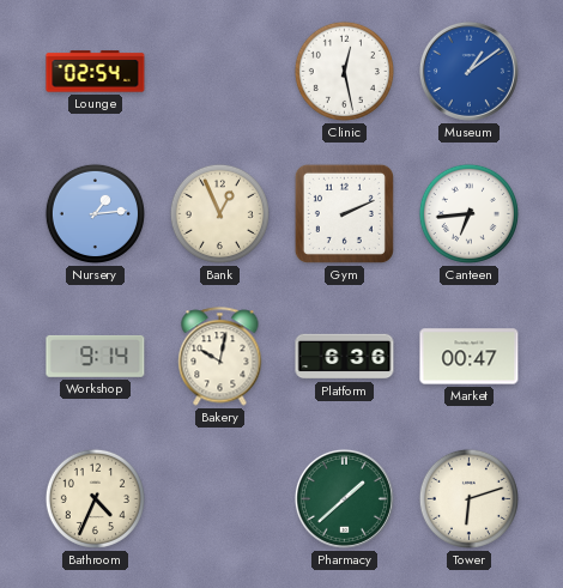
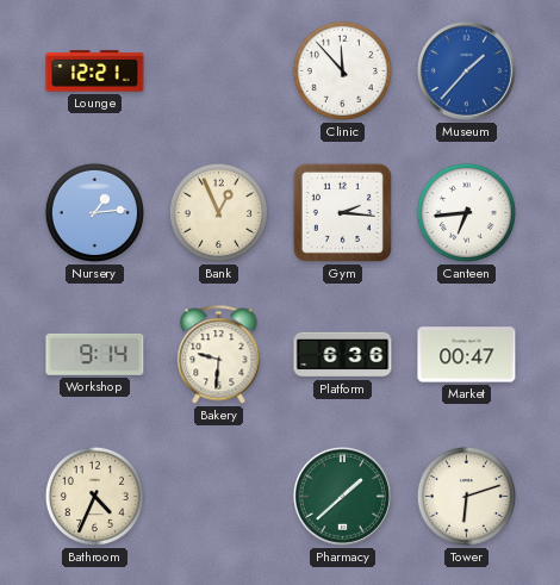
Lounge: 02:54 -> 12:21
Clinic: 12:28 -> 11:53
Museum: 1:09 -> 1:37
Gym: 2:11 -> 2:16
Bakery: 10:02 -> 9:31
